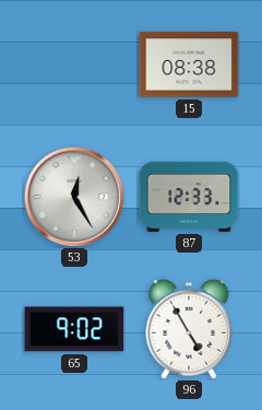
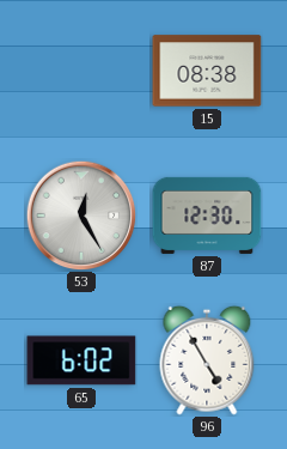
87: 12:33 -> 12:30
65: 9:02 -> 6:02
